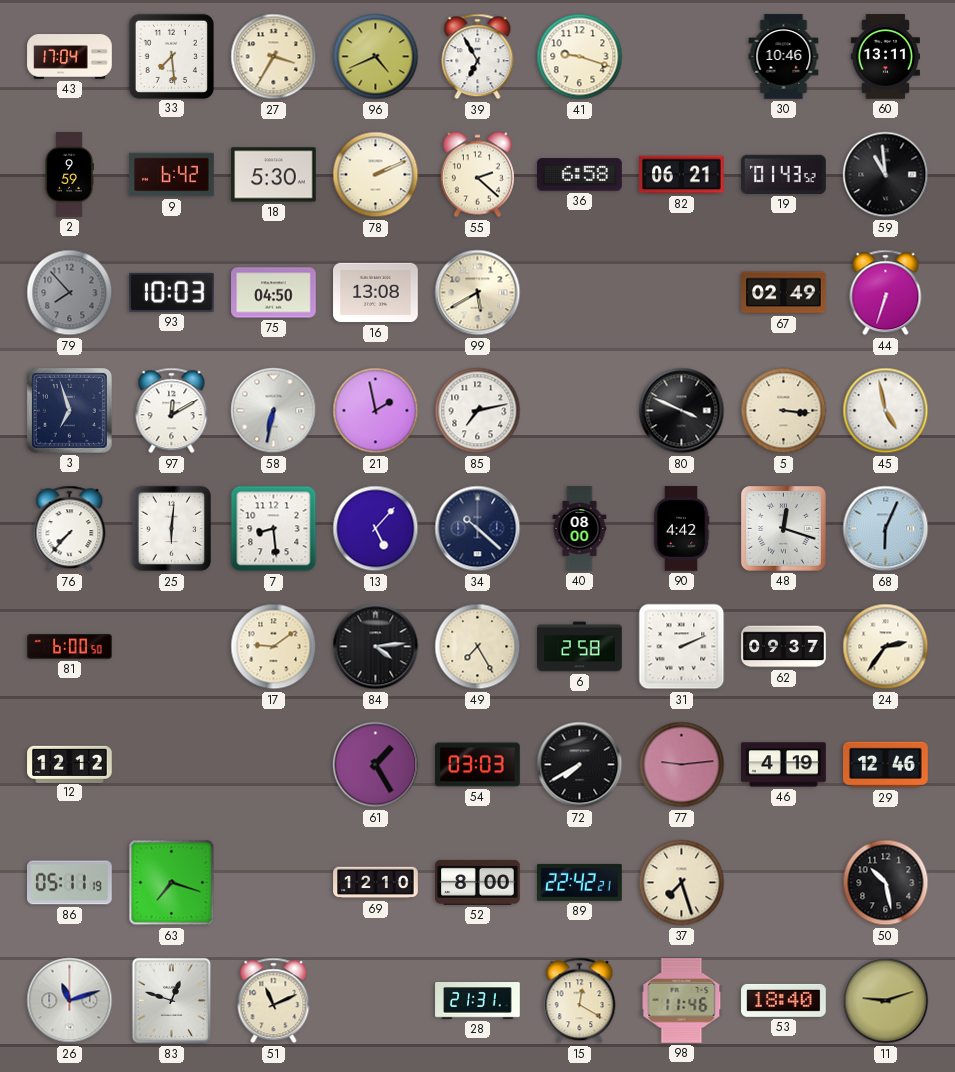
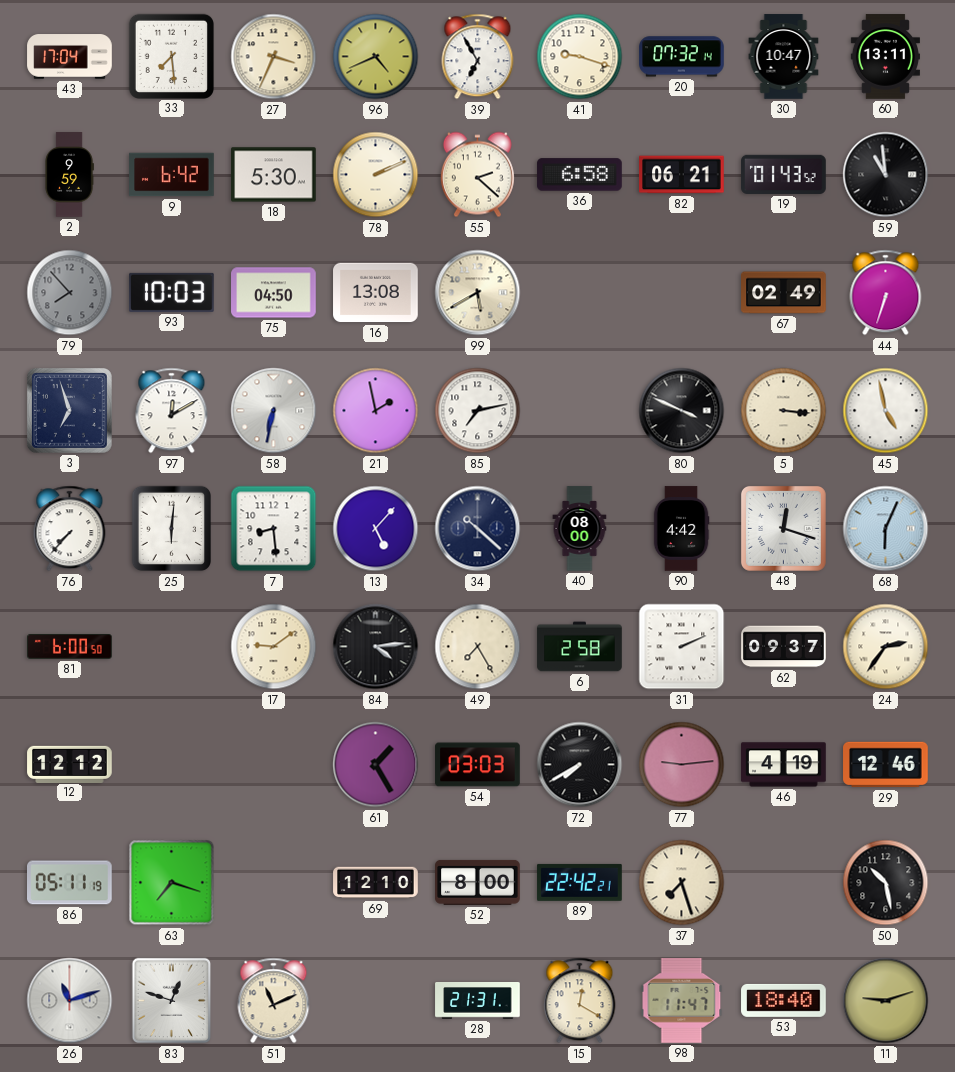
27: 3:35 -> 3:34
20: none -> 07:32
30: 10:46 -> 10:47
98: 11:46 -> 11:47
